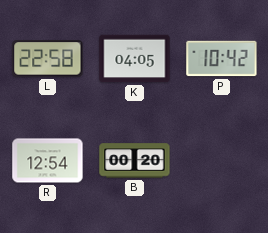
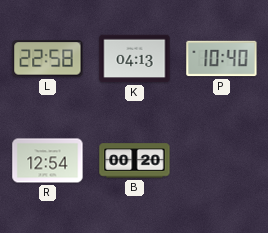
K: 04:05 -> 04:13
P: 10:42 -> 10:40
